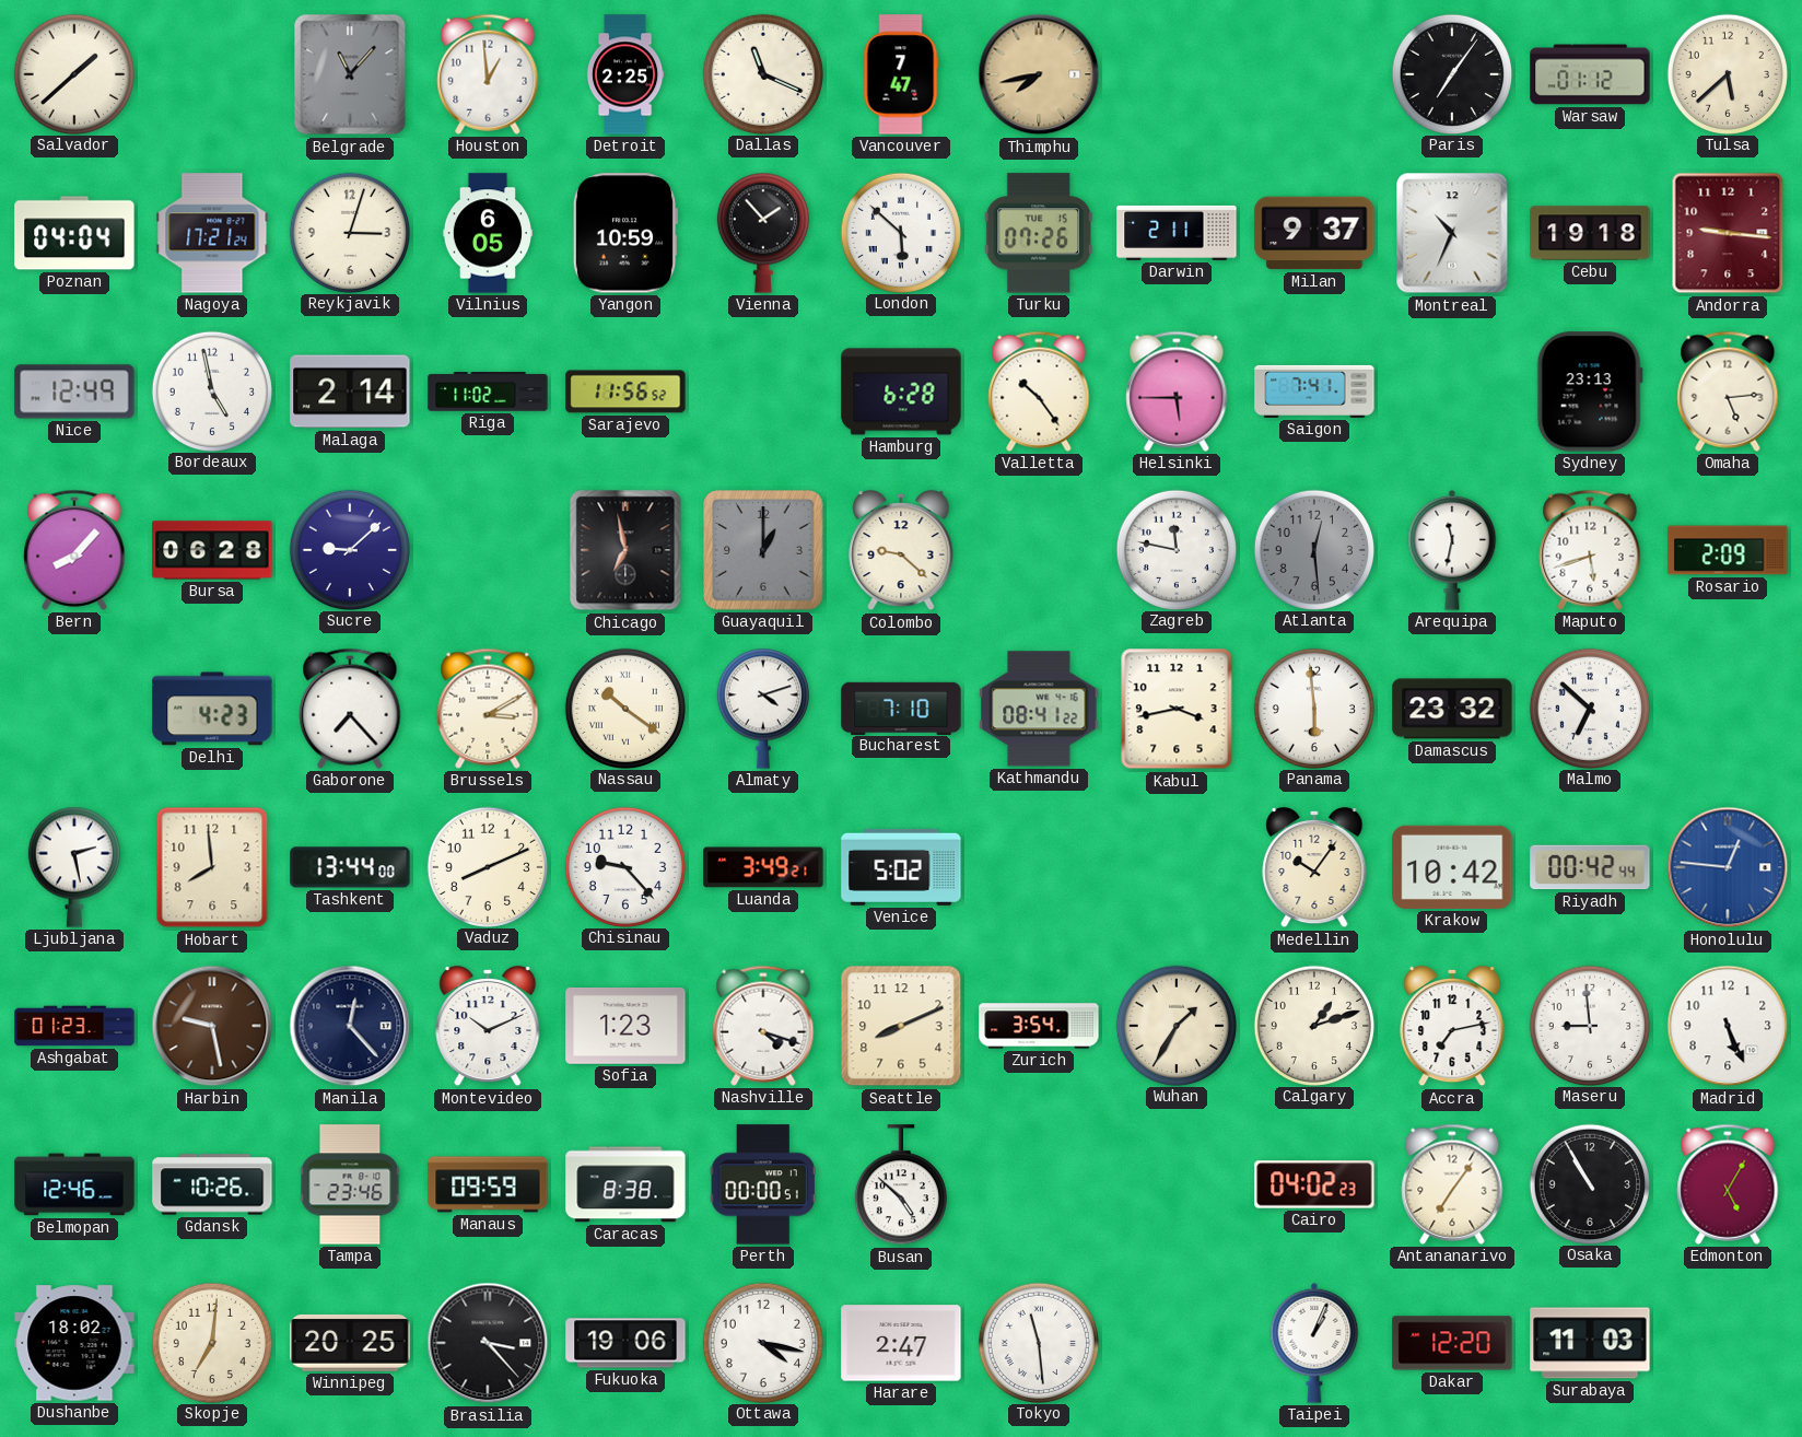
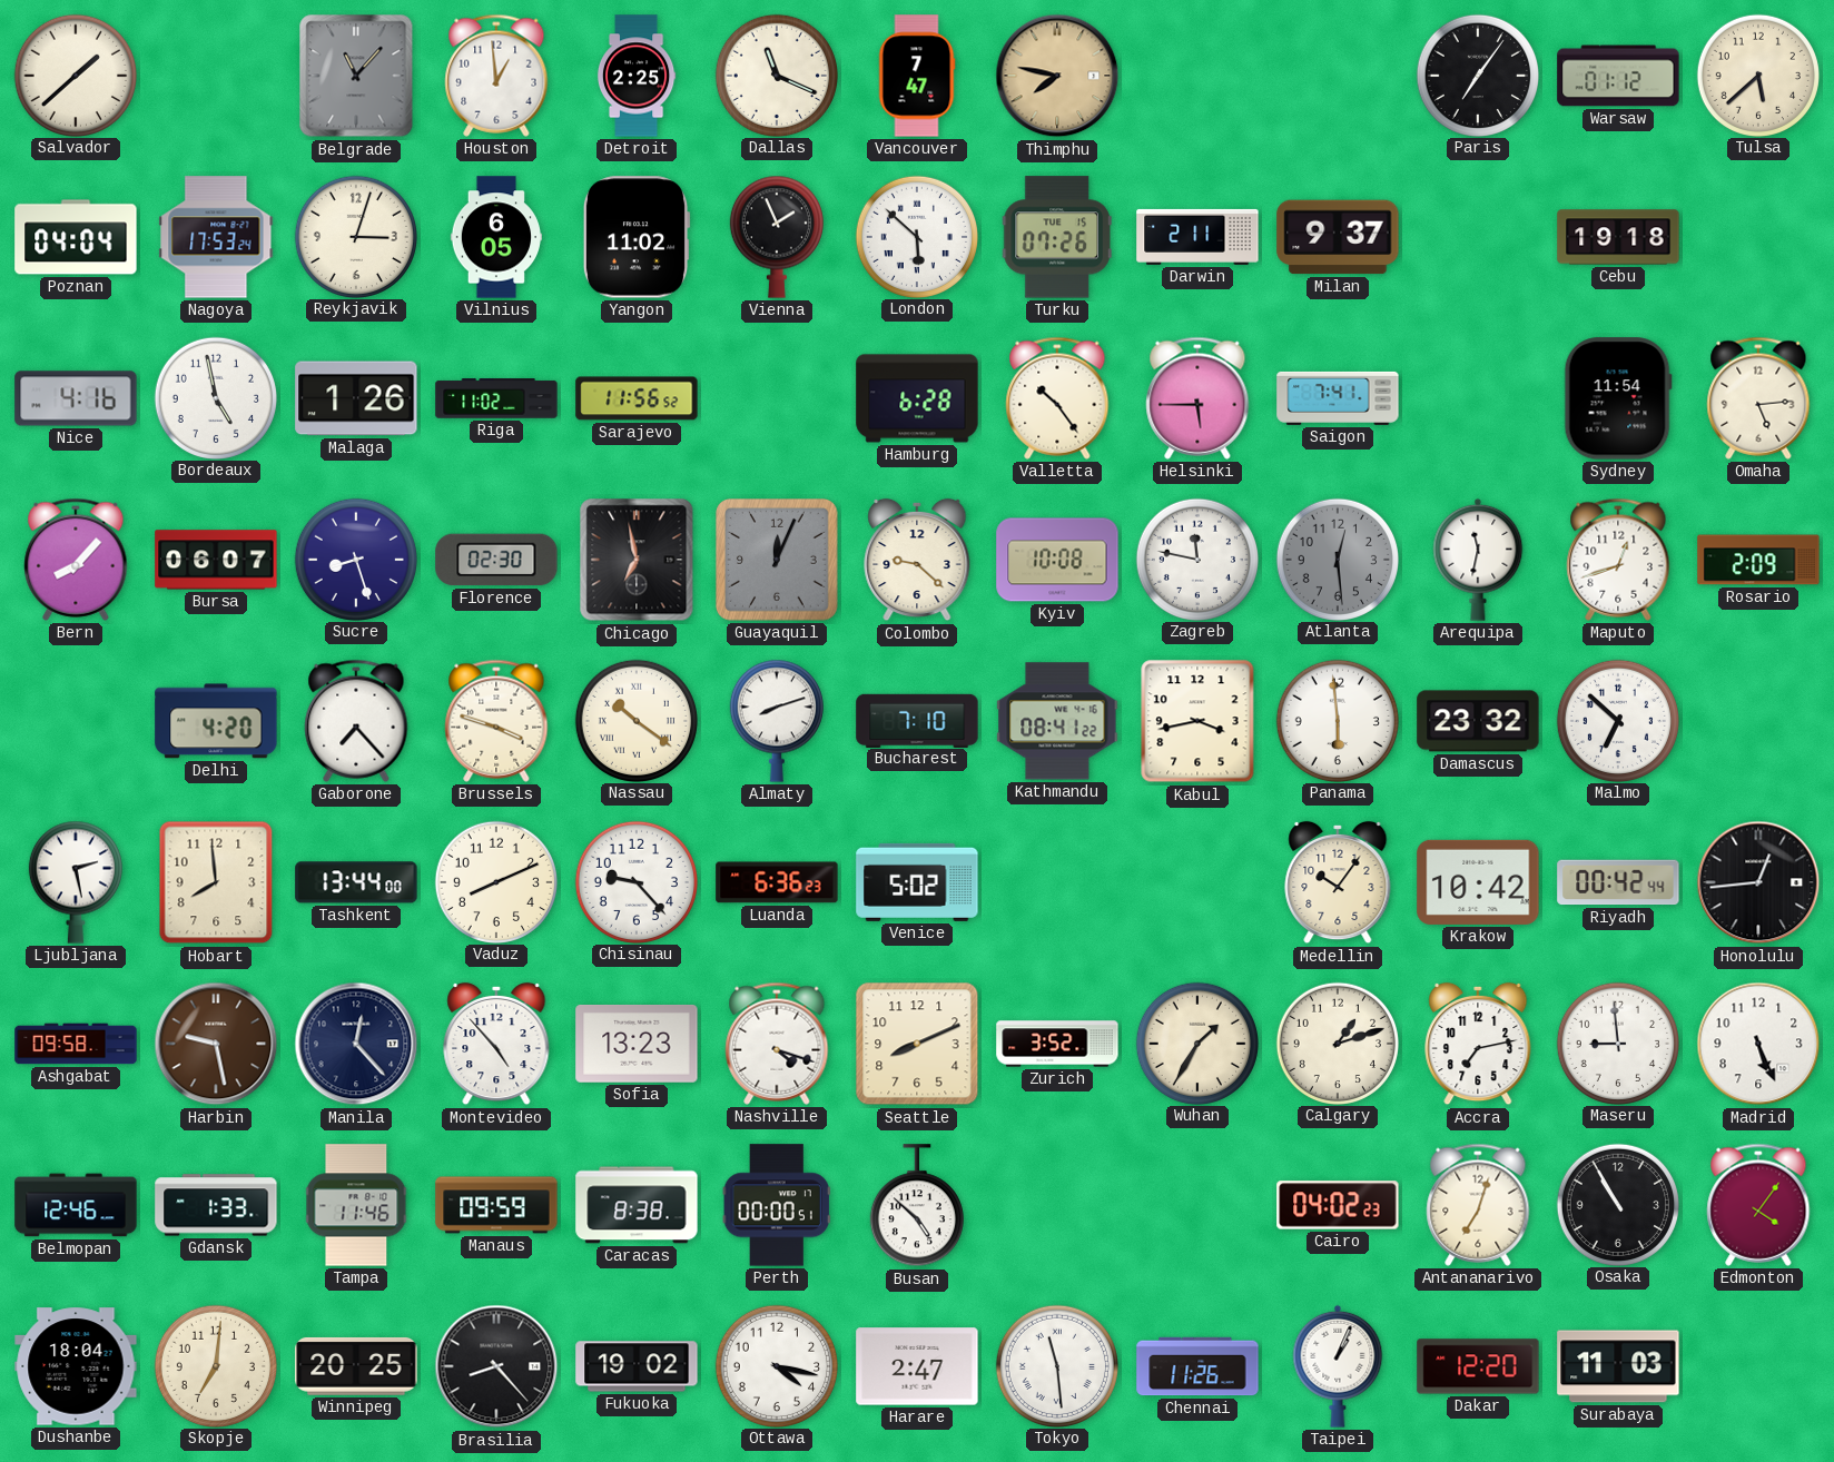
Thimphu: 7:43 -> 7:47
Nagoya: 17:21 -> 17:53
Yangon: 10:59 -> 11:02
Vienna: 1:53 -> 1:56
Montreal: 10:34 -> none
Andorra: 9:16 -> none
Nice: 12:49 -> 4:16
Malaga: 2:14 -> 1:26
Sydney: 23:13 -> 11:54
Bursa: 06:28 -> 06:07
Sucre: 9:08 -> 8:27
Florence: none -> 02:30
Guayaquil: 1:00 -> 12:04
Kyiv: none -> 10:08
Maputo: 5:42 -> 12:42
Delhi: 4:23 -> 4:20
Brussels: 3:10 -> 3:48
Almaty: 4:12 -> 8:12
Luanda: 3:49 -> 6:36
Honolulu: 12:46 -> 12:44
Honolulu dial: blue -> black
Ashgabat: 01:23 -> 09:58
Montevideo: 10:11 -> 4:53
Sofia: 1:23 -> 13:23
Zurich: 3:54 -> 3:52
Gdansk: 10:26 -> 1:33
Tampa: 23:46 -> 11:46
Antananarivo: 7:06 -> 7:03
Edmonton: 5:05 -> 4:06
Dushanbe: 18:02 -> 18:04
Brasilia: 3:23 -> 8:23
Fukuoka: 19:06 -> 19:02
Chennai: none -> 11:26
